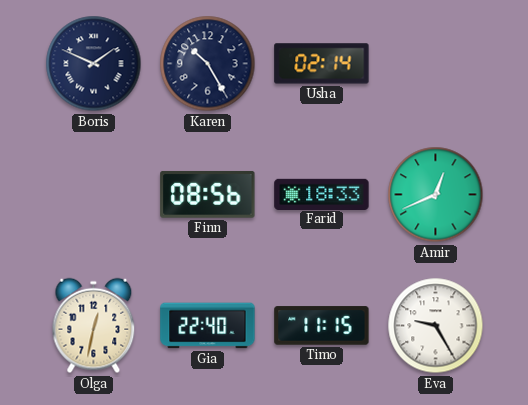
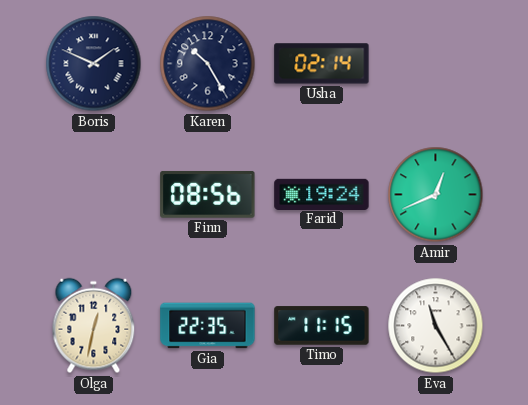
Farid: 18:33 -> 19:24
Gia: 22:40 -> 22:35
Eva: 9:25 -> 11:25
